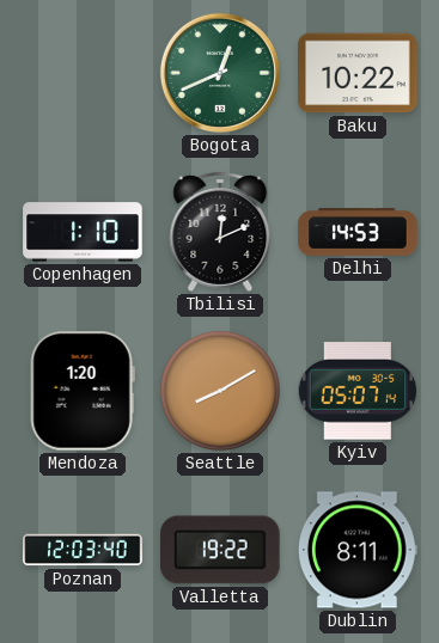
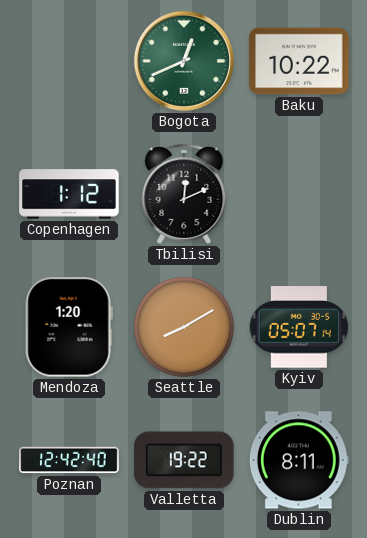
Copenhagen: 1:10 -> 1:12
Delhi: 14:53 -> none
Poznan: 12:03 -> 12:42
